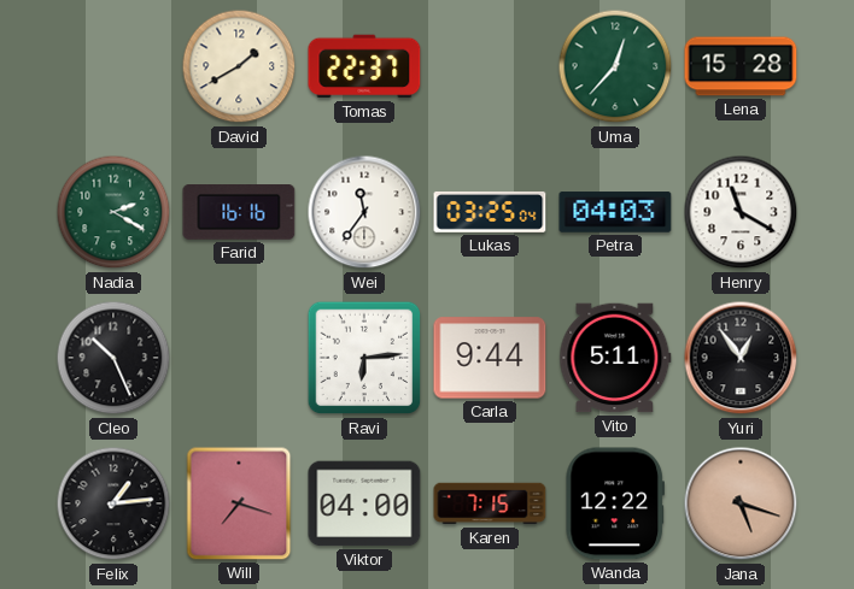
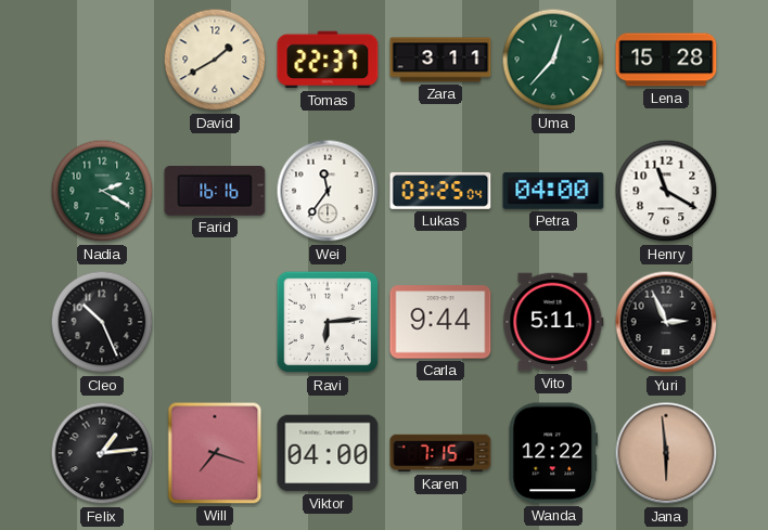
Zara: none -> 3:11
Petra: 04:03 -> 04:00
Yuri: 12:54 -> 2:56
Jana: 5:18 -> 5:59
